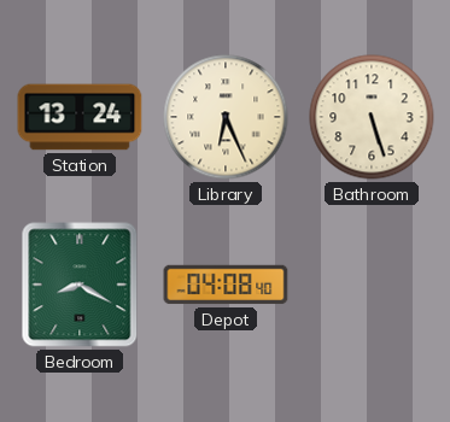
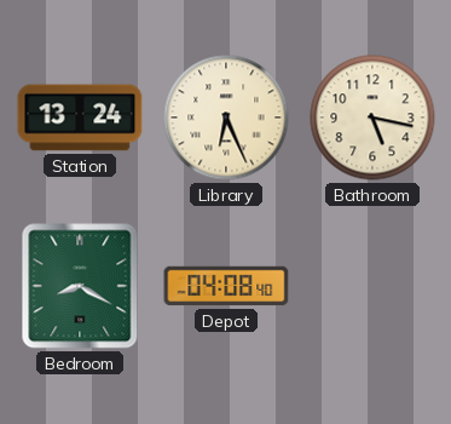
Bathroom: 5:27 -> 5:17
